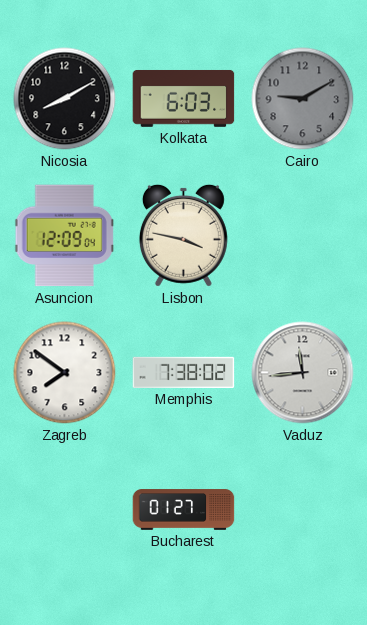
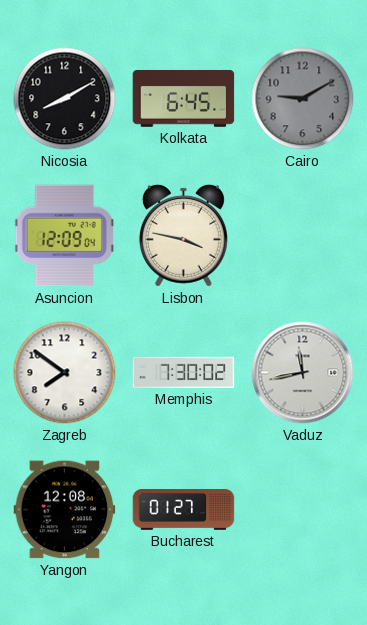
Kolkata: 6:03 -> 6:45
Memphis: 7:38 -> 7:30
Vaduz: 11:44 -> 11:43
Yangon: none -> 12:08
